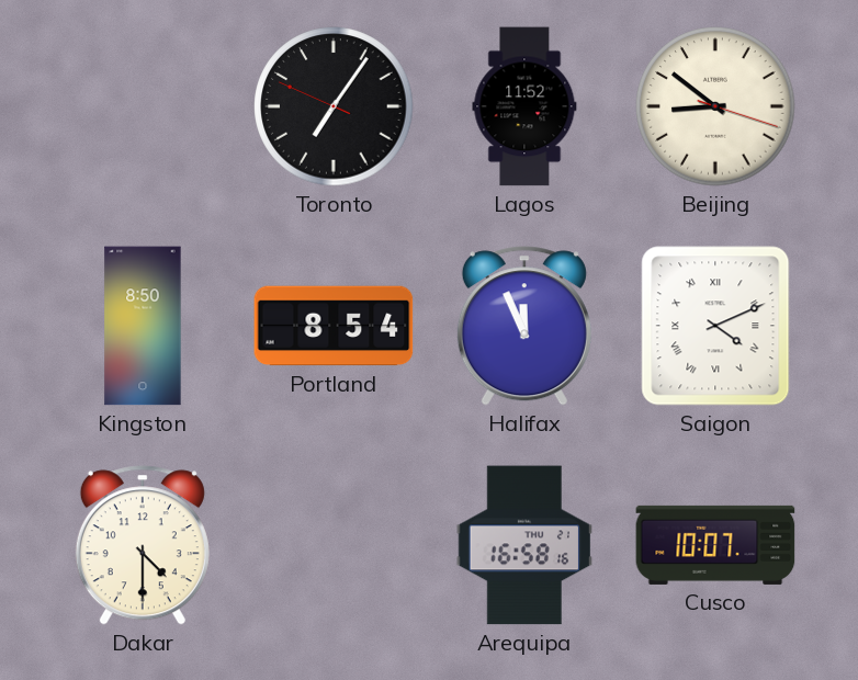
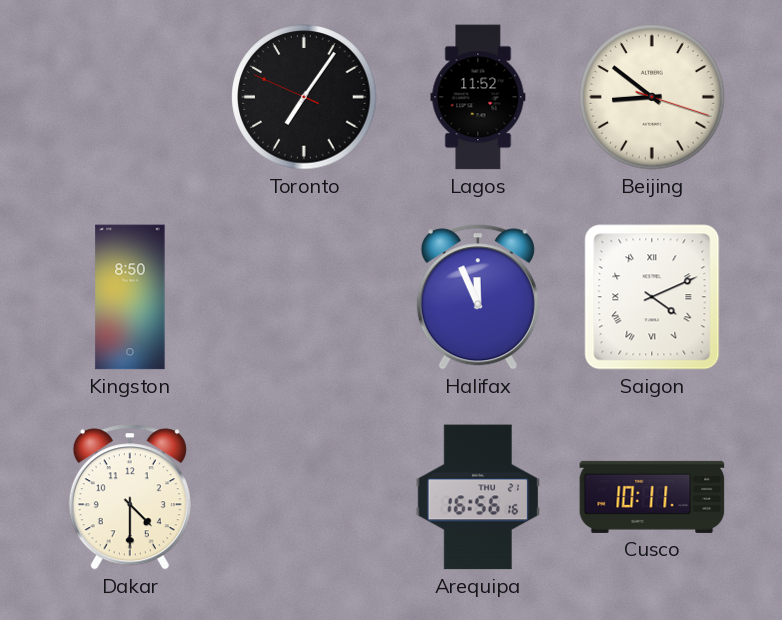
Portland: 8:54 -> none
Arequipa: 16:58 -> 16:56
Cusco: 10:07 -> 10:11
